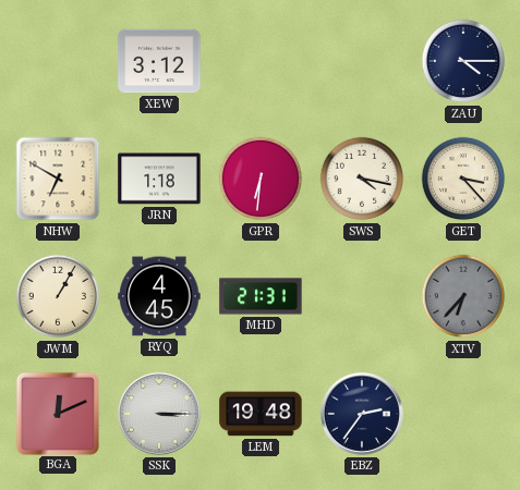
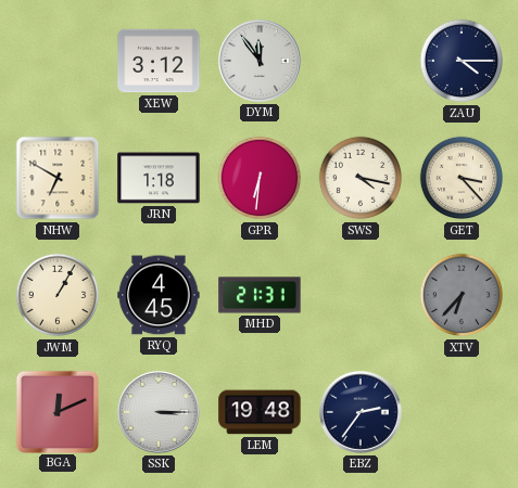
DYM: none -> 11:54
